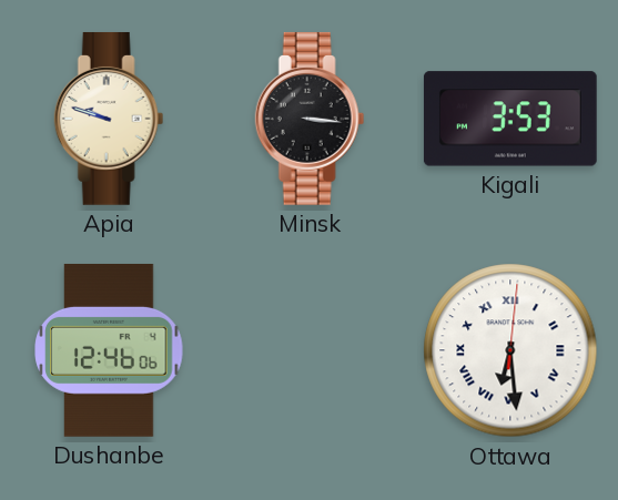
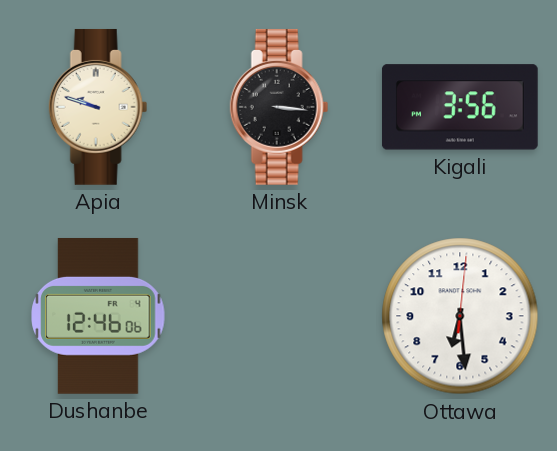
Kigali: 3:53 -> 3:56
Ottawa numerals: Roman -> Arabic
